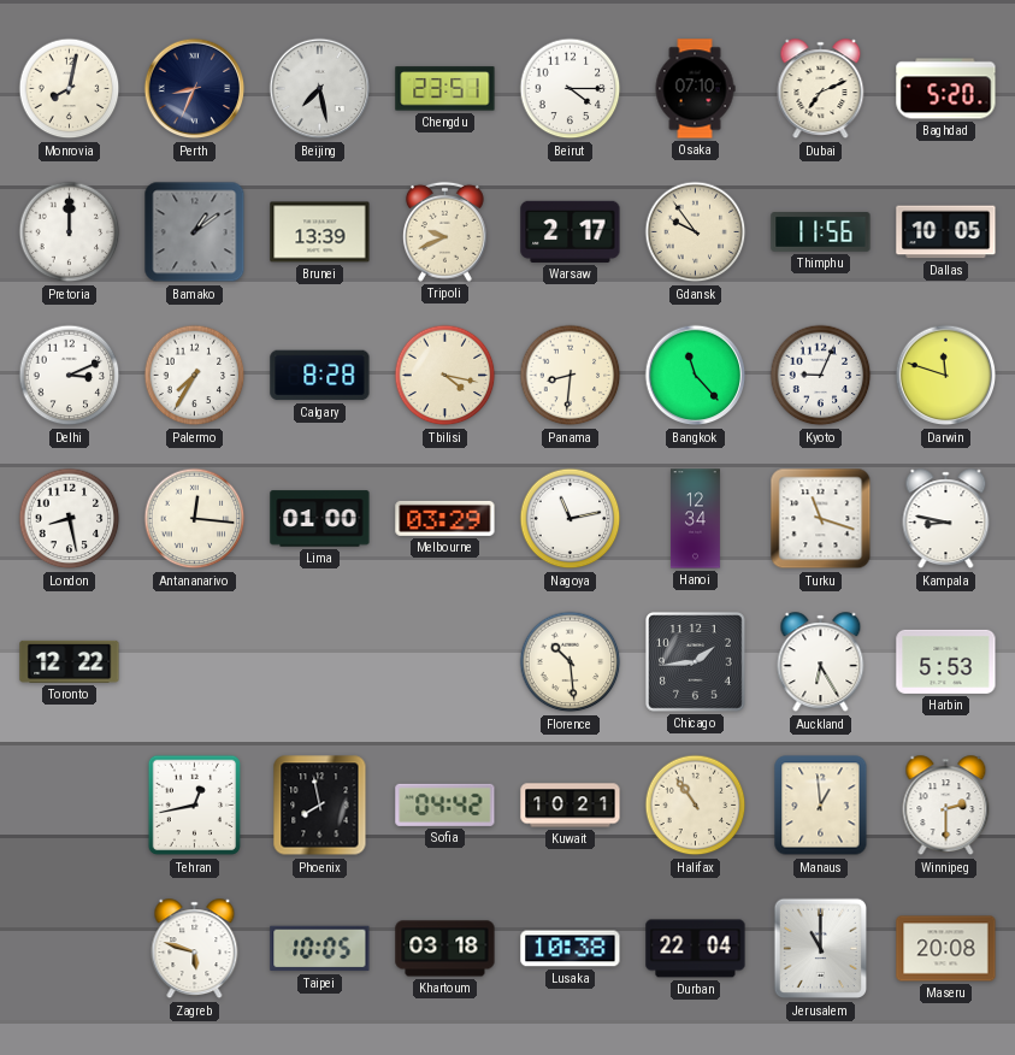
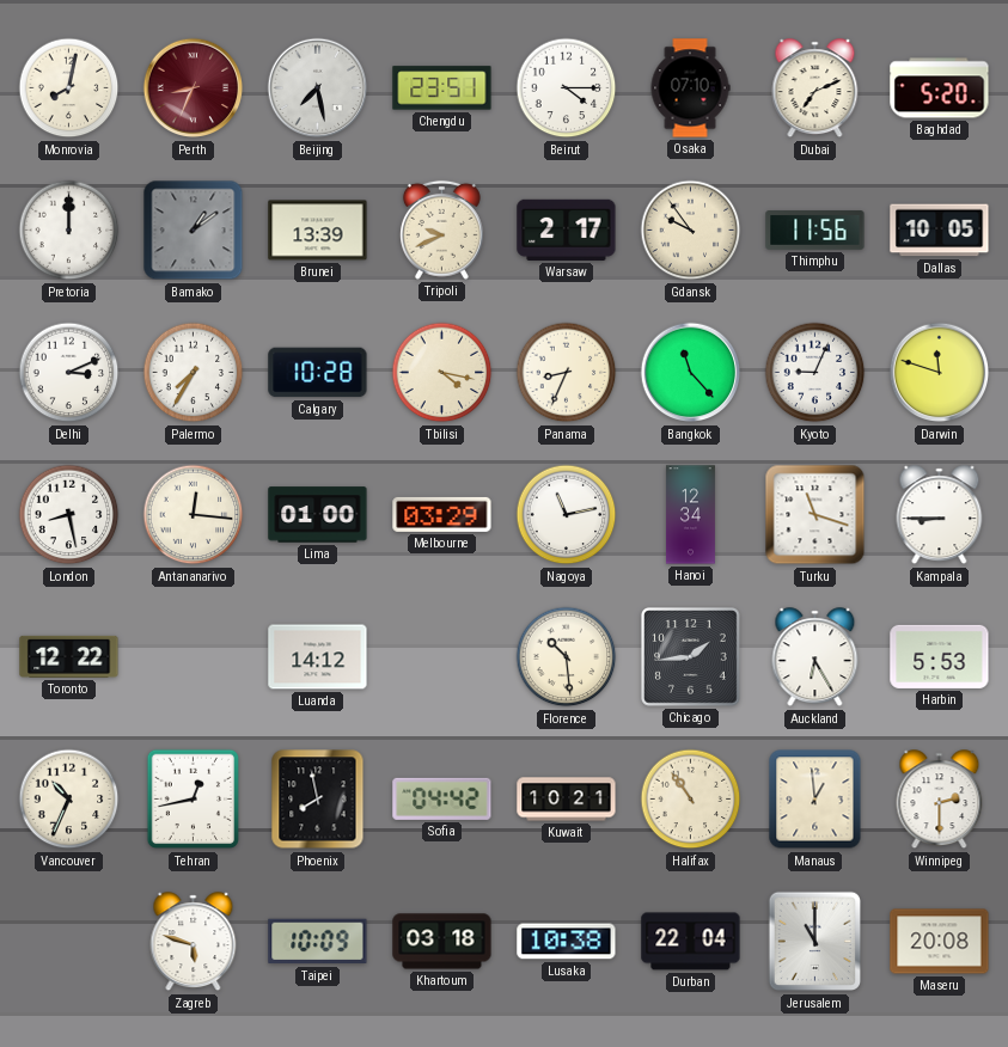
Perth dial: navy -> burgundy
Calgary: 8:28 -> 10:28
Panama: 8:31 -> 8:34
Kampala: 8:47 -> 8:45
Luanda: none -> 14:12
Vancouver: none -> 10:34
Taipei: 10:05 -> 10:09
